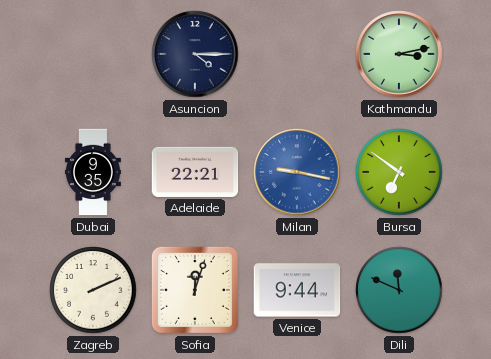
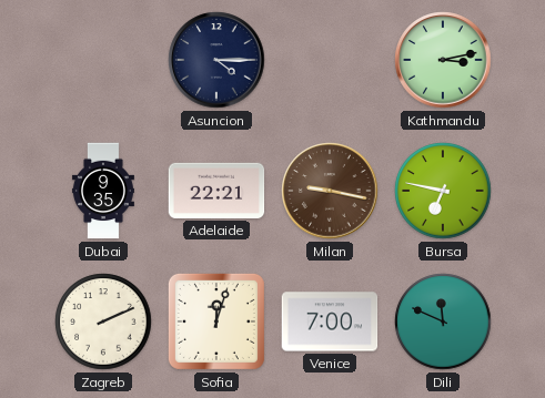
Milan dial: blue -> brown
Bursa: 6:51 -> 6:47
Venice: 9:44 -> 7:00
